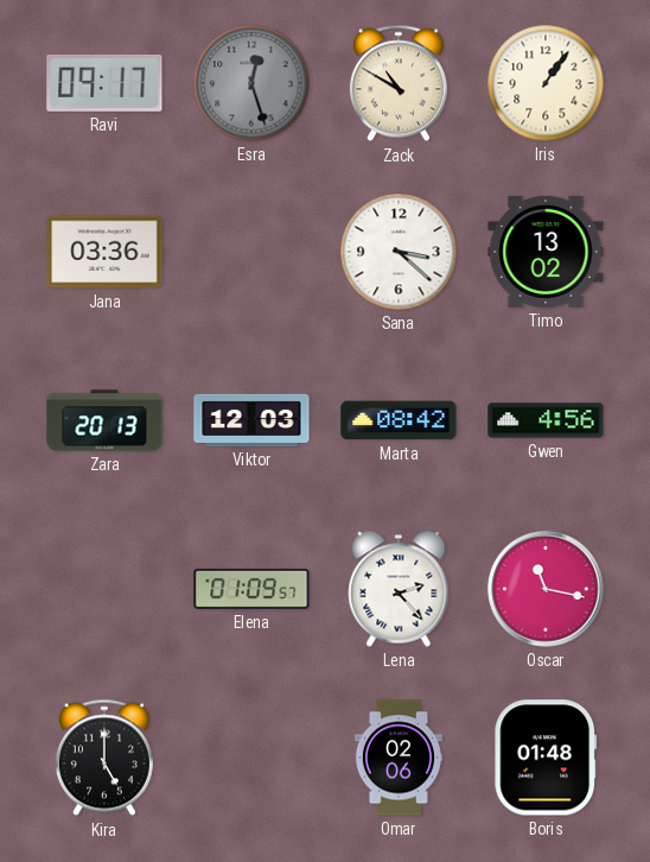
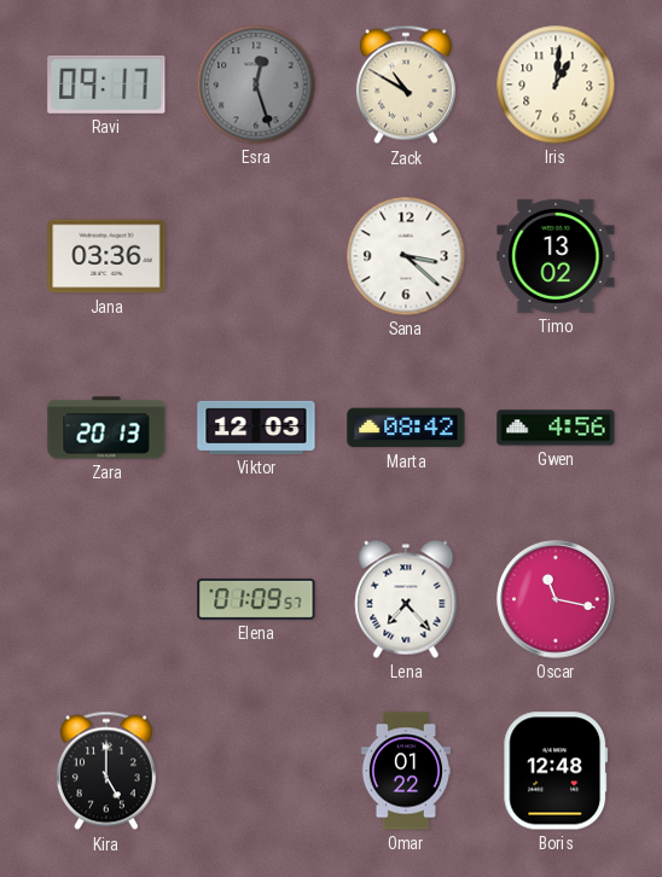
Iris: 1:06 -> 1:01
Lena: 2:23 -> 7:23
Omar: 02:06 -> 01:22
Boris: 01:48 -> 12:48
